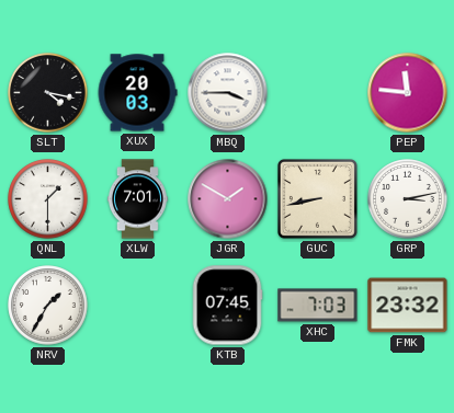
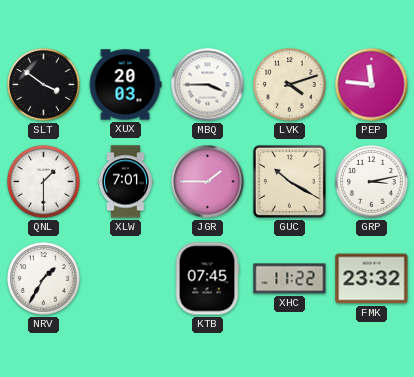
SLT: 4:17 -> 3:51
LVK: none -> 4:12
JGR: 1:50 -> 1:45
GUC: 8:43 -> 10:20
XHC: 7:03 -> 11:22
